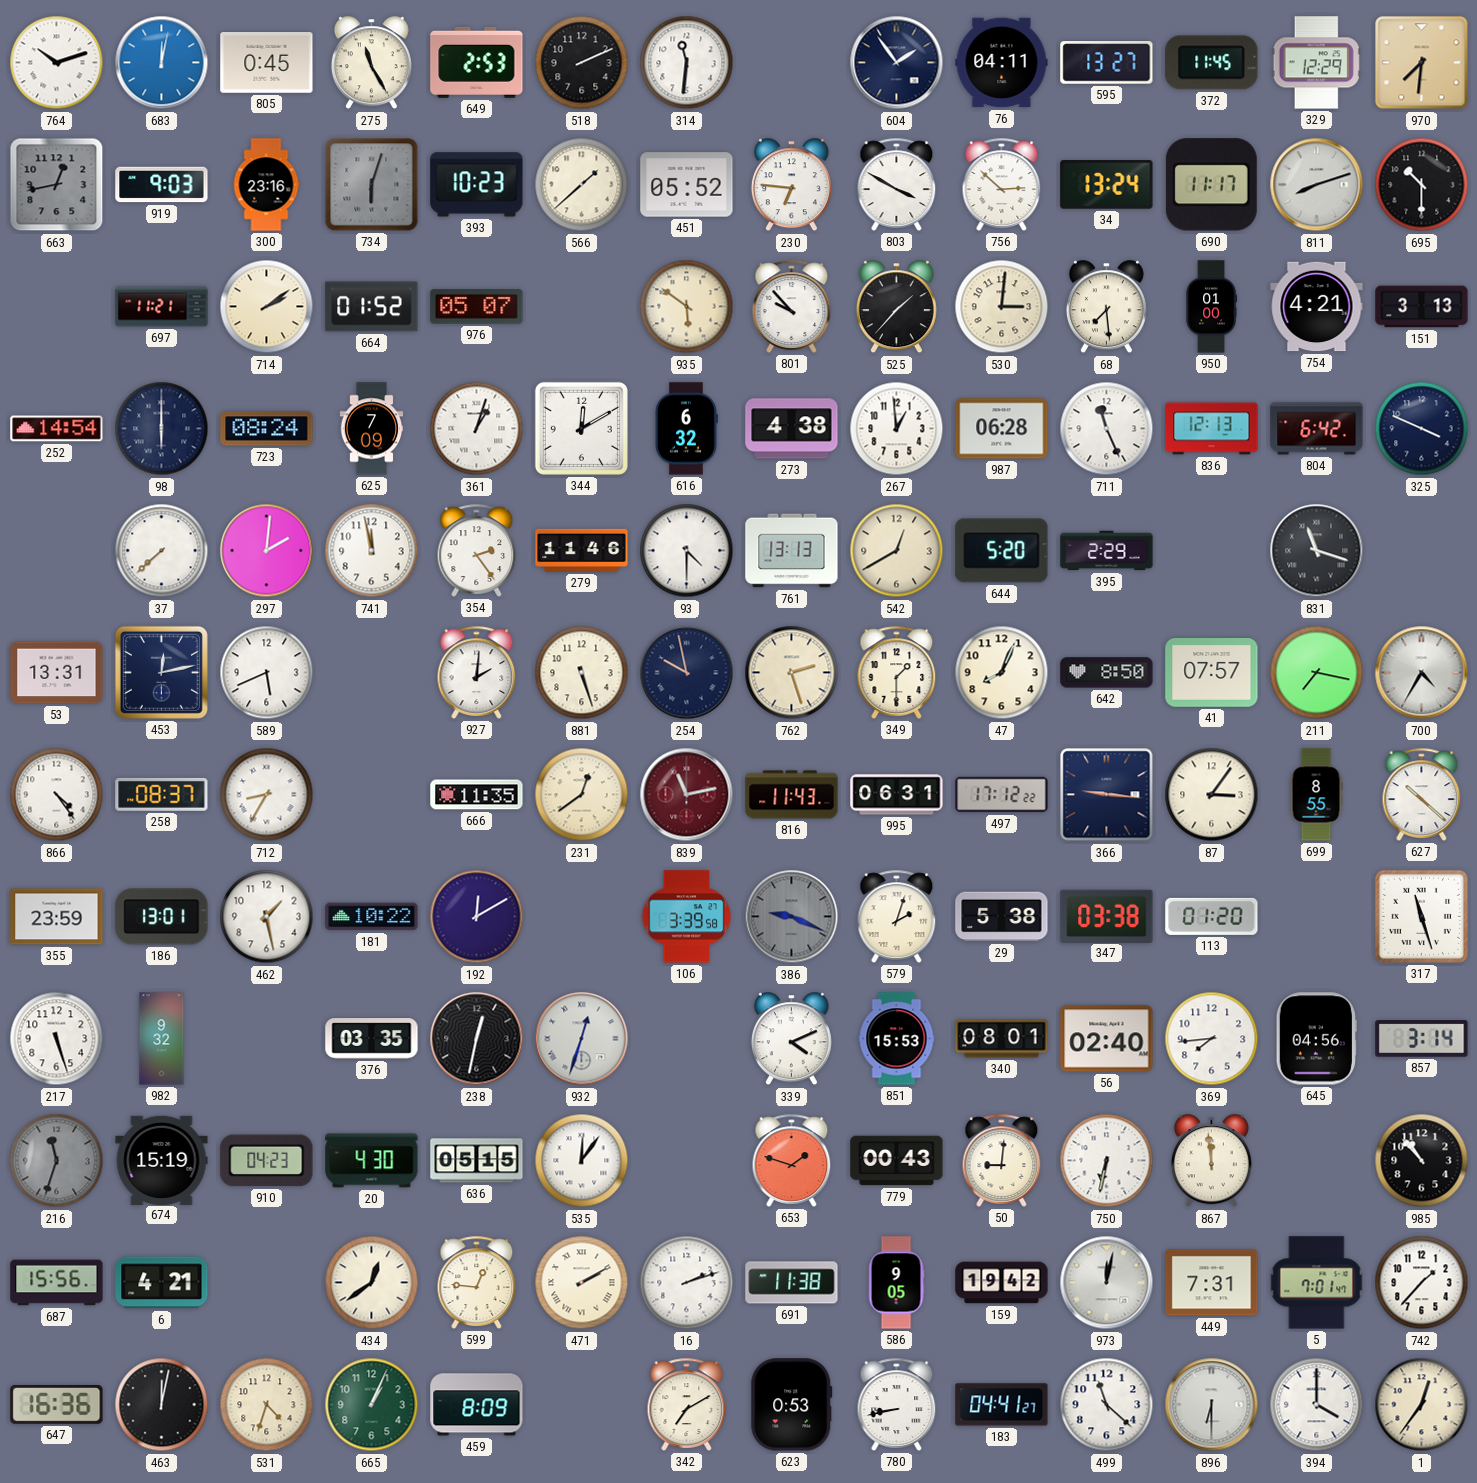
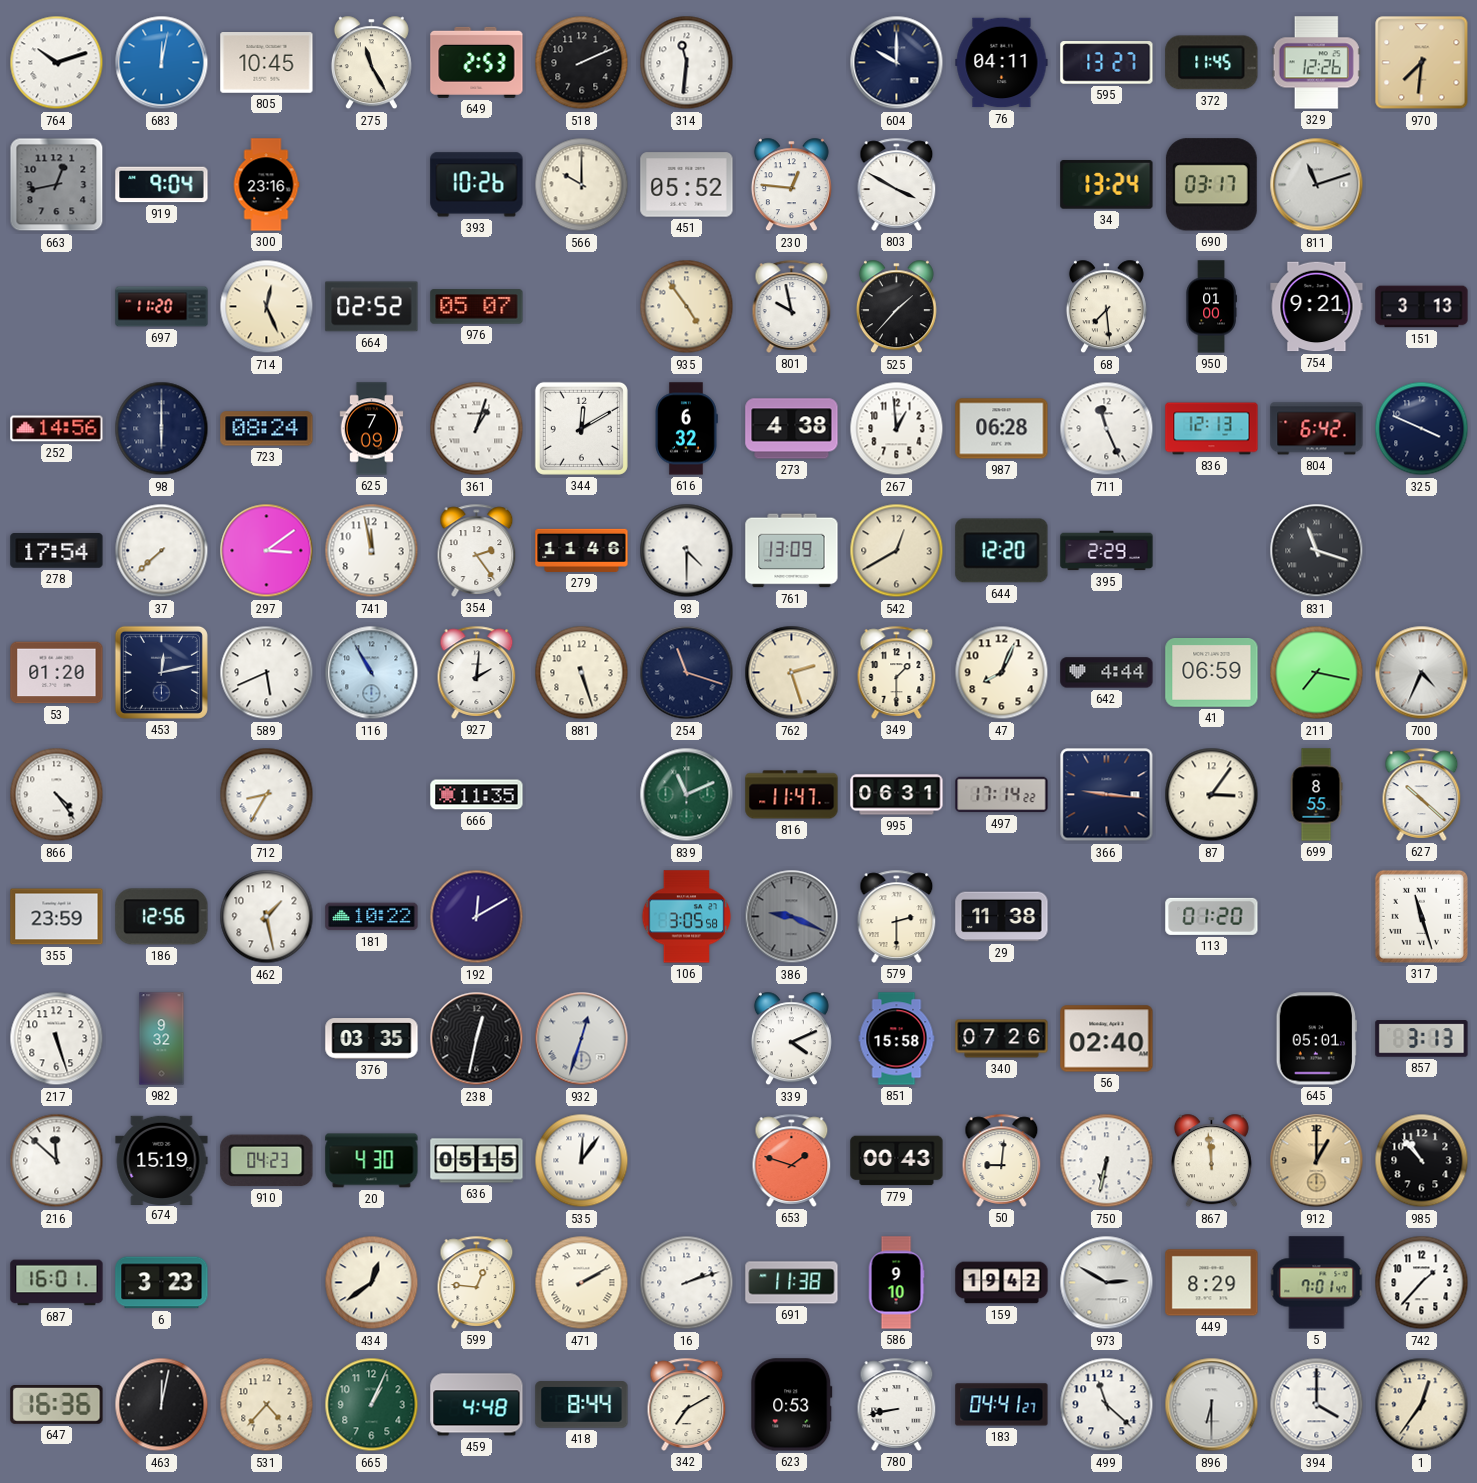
805: 0:45 -> 10:45
604: 1:54 -> 10:00
329: 12:29 -> 12:26
919: 9:03 -> 9:04
734: 6:03 -> none
393: 10:23 -> 10:26
566: 1:38 -> 10:00
230: 6:46 -> 12:46
756: 2:52 -> none
690: 11:17 -> 03:17
811: 8:12 -> 11:12
695: 10:30 -> none
697: 11:21 -> 11:20
714: 2:09 -> 12:26
664: 01:52 -> 02:52
935: 5:51 -> 4:54
801: 9:53 -> 9:58
530: 3:01 -> none
754: 4:21 -> 9:21
252: 14:54 -> 14:56
278: none -> 17:54
297: 2:01 -> 3:09
761: 13:13 -> 13:09
644: 5:20 -> 12:20
53: 13:31 -> 01:20
116: none -> 10:55
254: 9:58 -> 11:18
642: 8:50 -> 4:44
41: 07:57 -> 06:59
700: 4:35 -> 4:34
258: 08:37 -> none
231: 12:39 -> none
839: 11:13 -> 11:11
839 dial: burgundy -> green
816: 11:43 -> 11:47
497: 17:12 -> 17:14
186: 13:01 -> 12:56
106: 3:39 -> 3:05
579: 2:03 -> 2:30
29: 5:38 -> 11:38
347: 03:38 -> none
851: 15:53 -> 15:58
340: 08:01 -> 07:26
369: 7:44 -> none
645: 04:56 -> 05:01
857: 3:14 -> 3:13
216: 11:33 -> 11:52
216 dial: grey -> white
912: none -> 1:00
687: 15:56 -> 16:01
6: 4:21 -> 3:23
586: 9:05 -> 9:10
973: 12:02 -> 2:50
449: 7:31 -> 8:29
531: 4:33 -> 4:37
459: 8:09 -> 4:48
418: none -> 8:44
